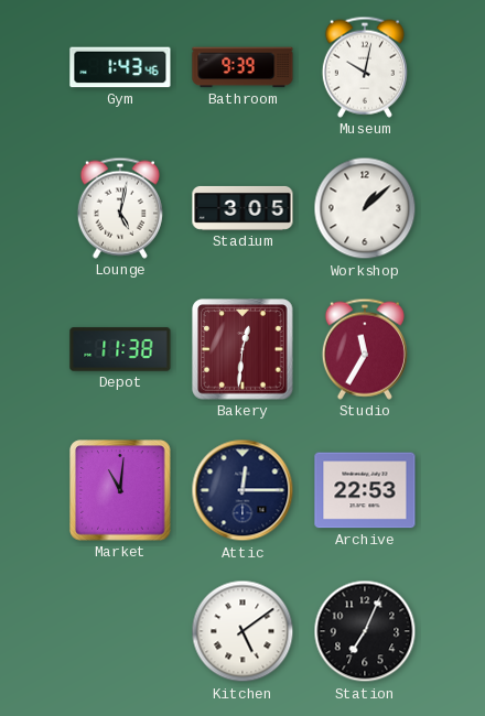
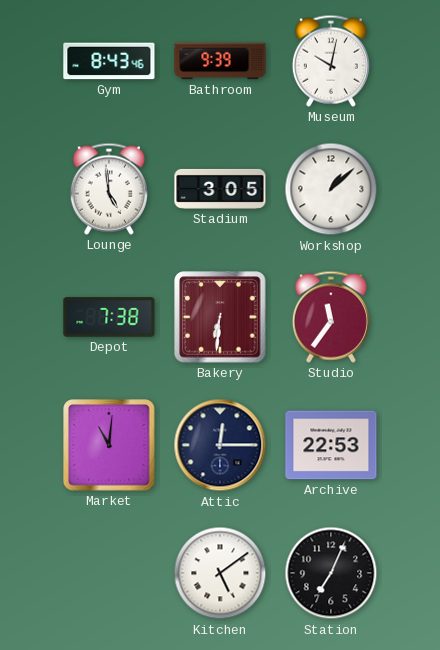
Gym: 1:43 -> 8:43
Lounge: 5:02 -> 4:59
Depot: 11:38 -> 7:38
Bakery: 12:31 -> 6:31
Studio: 11:35 -> 11:36
